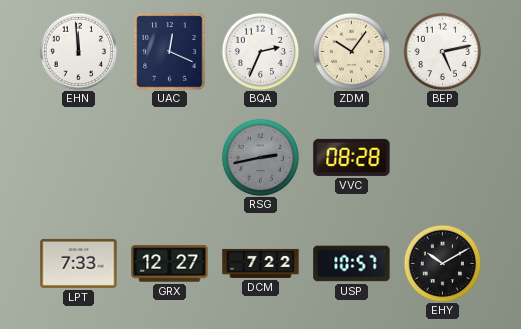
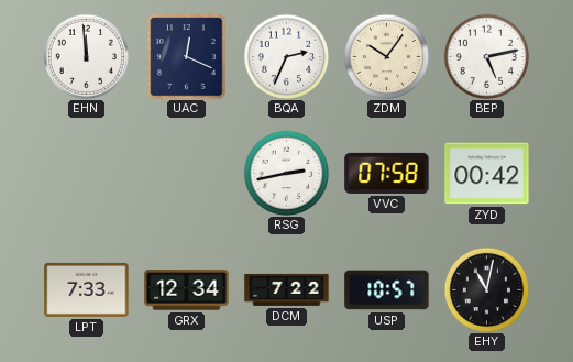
RSG dial: grey -> white
VVC: 08:28 -> 07:58
ZYD: none -> 00:42
GRX: 12:27 -> 12:34
EHY: 10:10 -> 11:02
